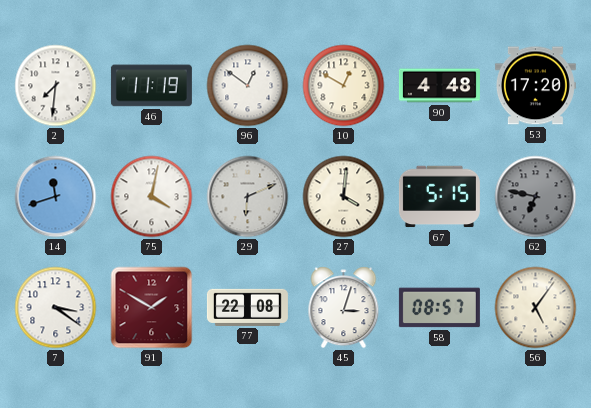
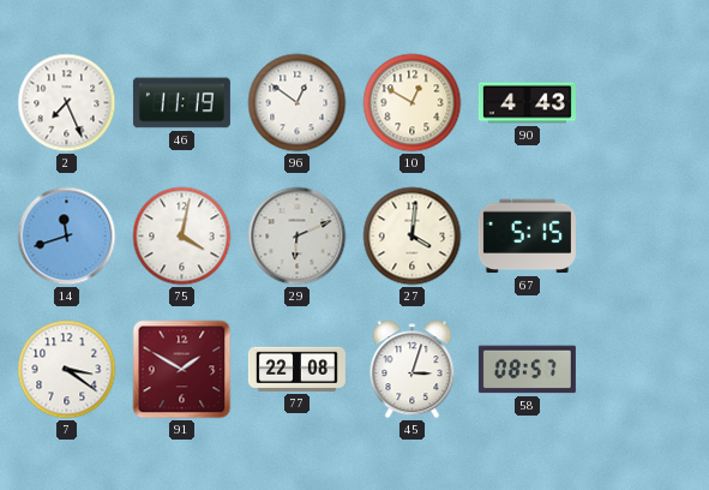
2: 7:31 -> 7:26
90: 4:48 -> 4:43
53: 17:20 -> none
62: 6:47 -> none
56: 5:06 -> none
